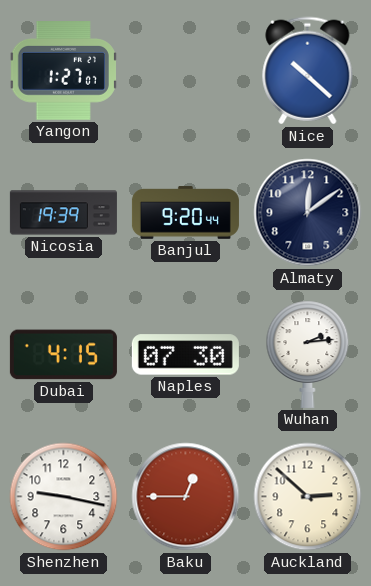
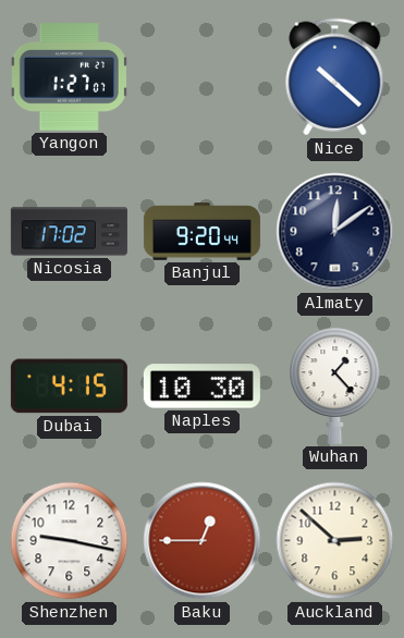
Nicosia: 19:39 -> 17:02
Naples: 07:30 -> 10:30
Wuhan: 2:14 -> 1:23
